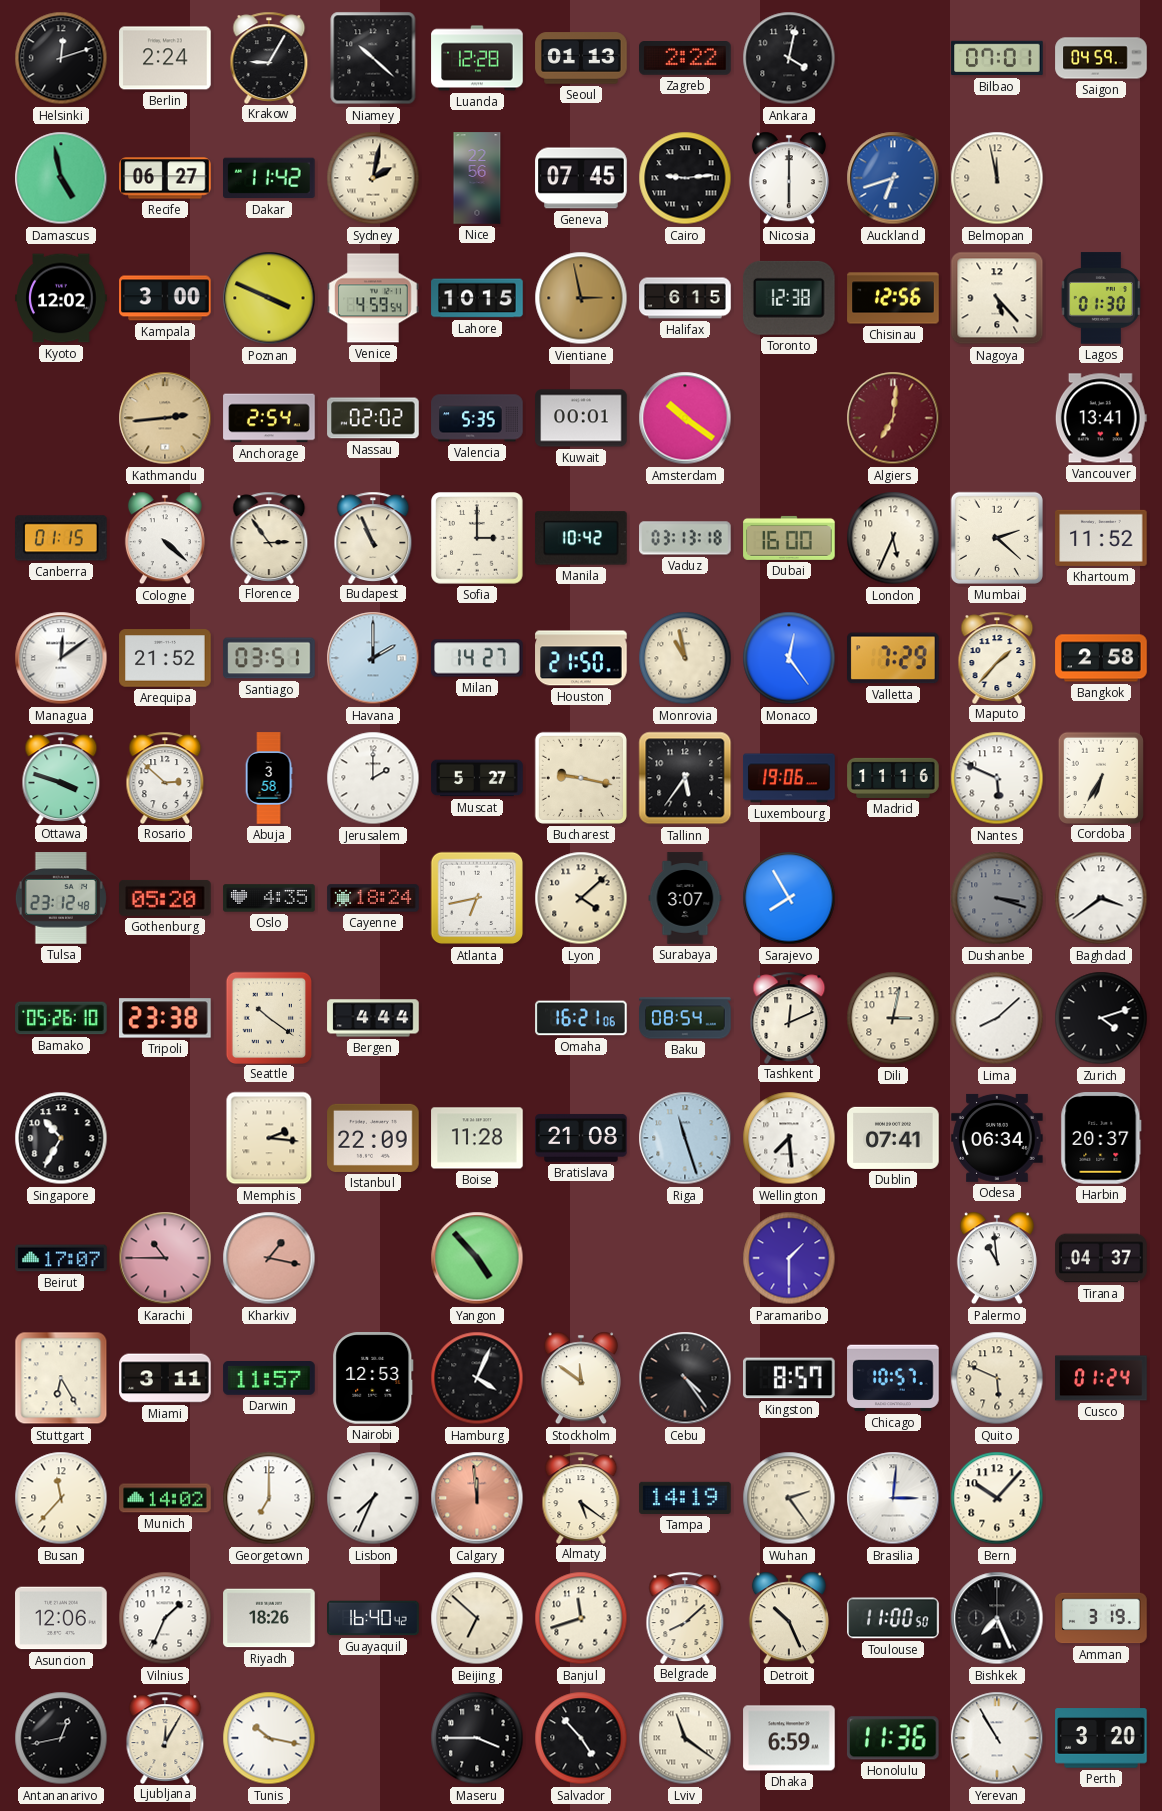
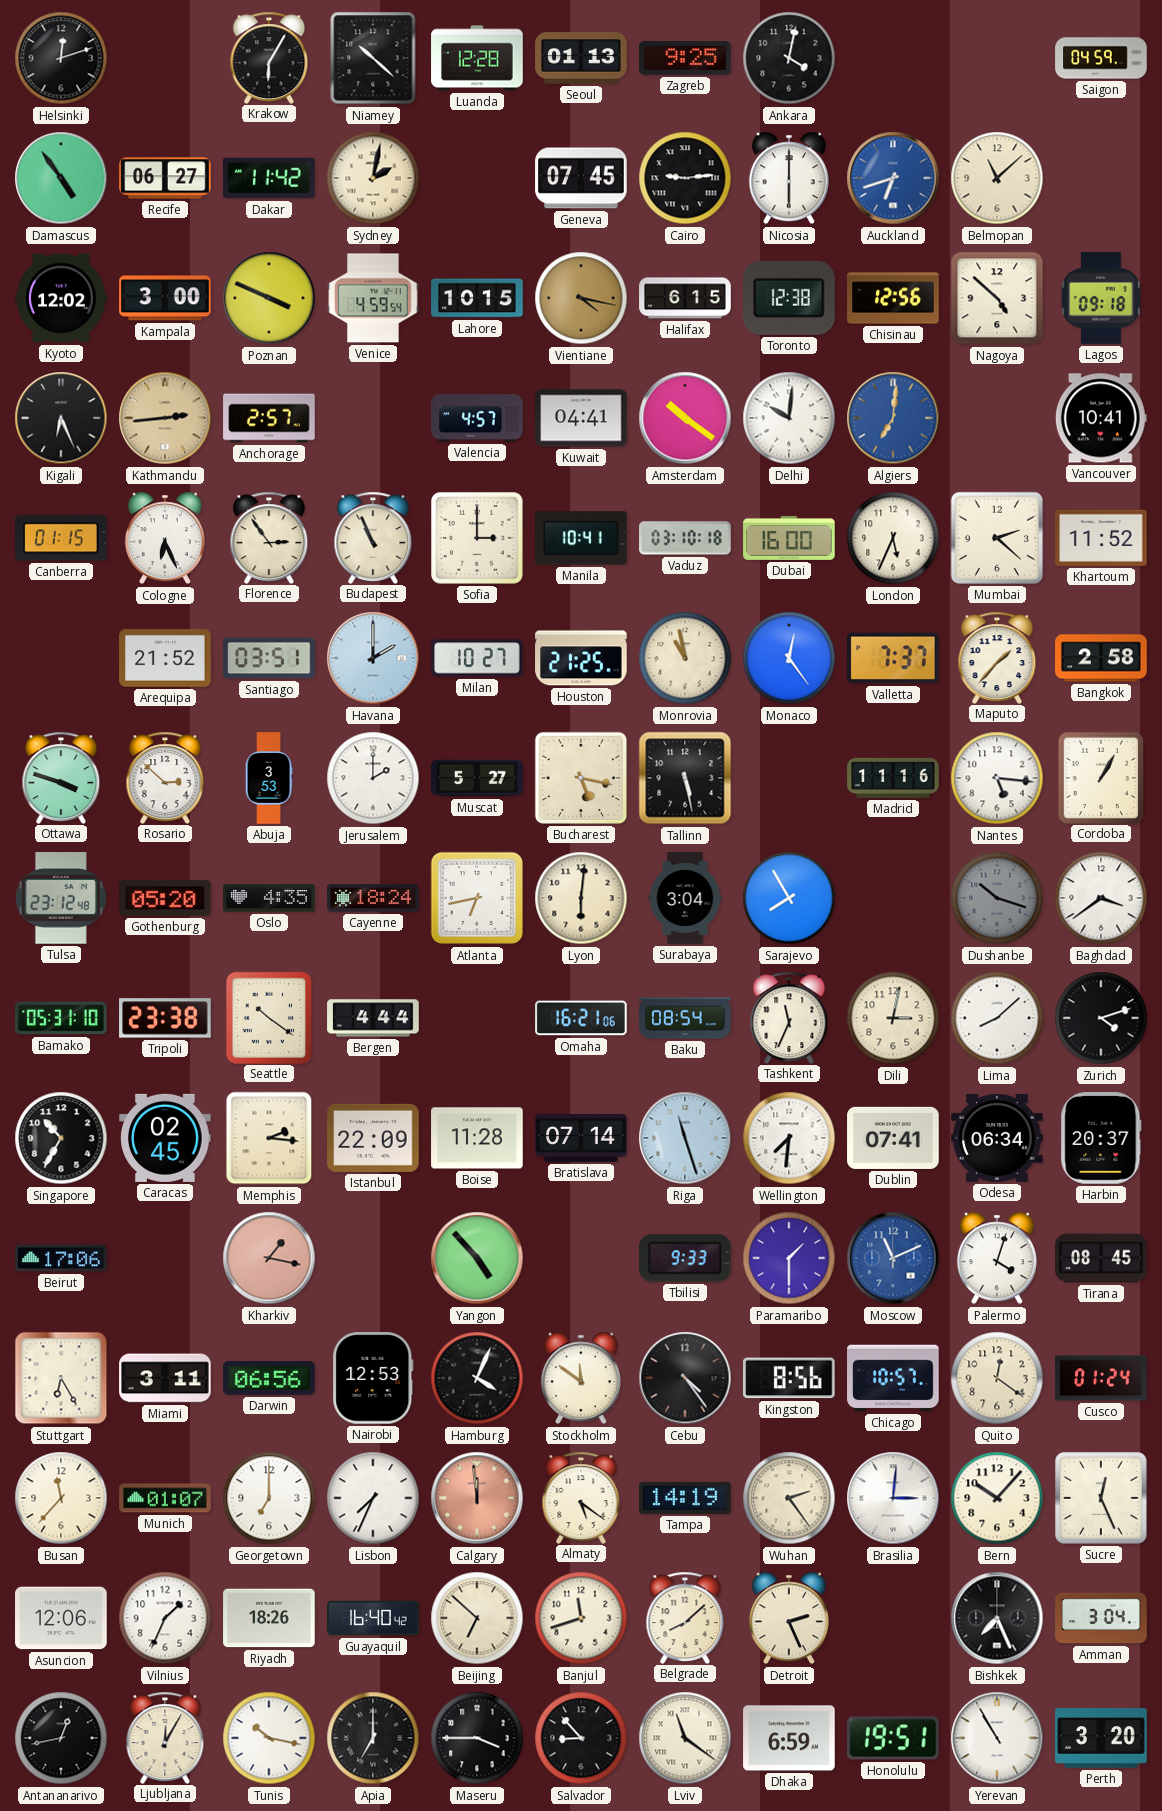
Berlin: 2:24 -> none
Krakow: 9:05 -> 6:05
Zagreb: 2:22 -> 9:25
Bilbao: 07:01 -> none
Damascus: 4:58 -> 4:54
Nice: 22:56 -> none
Belmopan: 11:58 -> 11:08
Vientiane: 2:58 -> 4:17
Nagoya: 5:23 -> 4:52
Lagos: 01:30 -> 09:18
Kigali: none -> 6:26
Anchorage: 2:54 -> 2:57
Nassau: 02:02 -> none
Valencia: 5:35 -> 4:57
Kuwait: 00:01 -> 04:41
Delhi: none -> 10:01
Algiers dial: burgundy -> blue
Vancouver: 13:41 -> 10:41
Cologne: 4:22 -> 6:26
Manila: 10:42 -> 10:41
Vaduz: 03:13 -> 03:10
Managua: 12:09 -> none
Milan: 14:27 -> 10:27
Houston: 21:50 -> 21:25
Valletta: 7:29 -> 7:37
Abuja: 3:58 -> 3:53
Bucharest: 9:17 -> 5:17
Tallinn: 5:36 -> 5:28
Luxembourg: 19:06 -> none
Nantes: 5:49 -> 5:16
Cordoba: 6:35 -> 1:05
Lyon: 4:08 -> 6:01
Surabaya: 3:07 -> 3:04
Dushanbe: 3:18 -> 10:18
Bamako: 05:26 -> 05:31
Tashkent: 12:11 -> 11:34
Caracas: none -> 02:45
Bratislava: 21:08 -> 07:14
Wellington: 7:29 -> 7:31
Beirut: 17:07 -> 17:06
Karachi: 10:45 -> none
Tbilisi: none -> 9:33
Moscow: none -> 11:11
Palermo: 10:59 -> 4:03
Tirana: 04:37 -> 08:45
Darwin: 11:57 -> 06:56
Kingston: 8:57 -> 8:56
Quito: 5:49 -> 12:21
Munich: 14:02 -> 01:07
Sucre: none -> 12:26
Detroit: 10:26 -> 2:26
Toulouse: 11:00 -> none
Amman: 3:19 -> 3:04
Apia: none -> 7:00
Salvador: 4:53 -> 8:53
Honolulu: 11:36 -> 19:51
